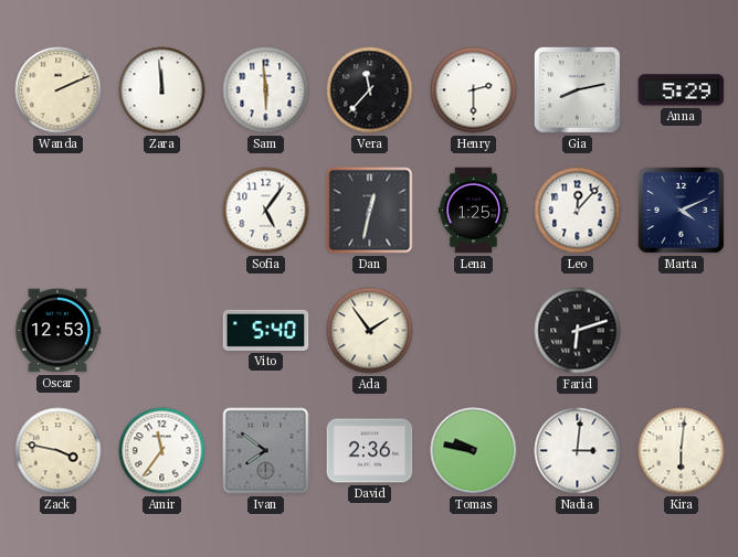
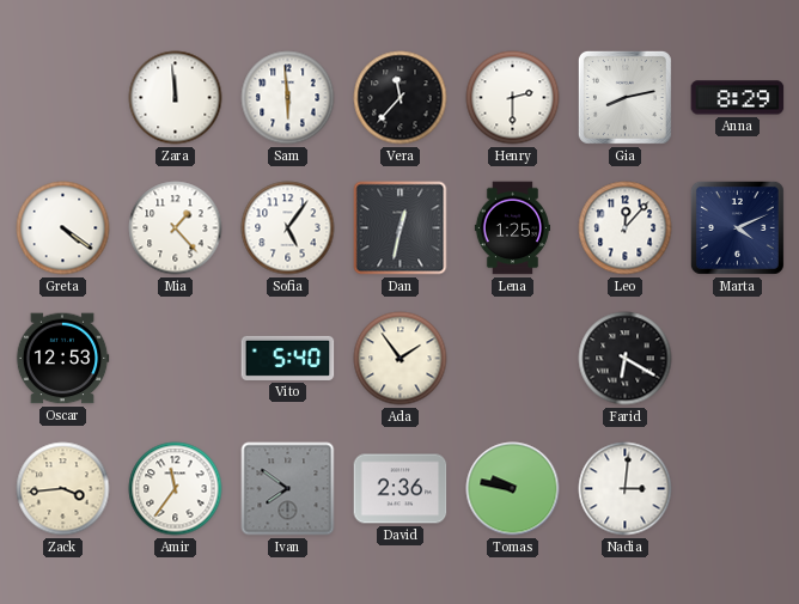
Wanda: 2:11 -> none
Anna: 5:29 -> 8:29
Greta: none -> 4:21
Mia: none -> 1:23
Farid: 6:12 -> 6:20
Zack: 3:47 -> 3:44
Kira: 6:01 -> none
